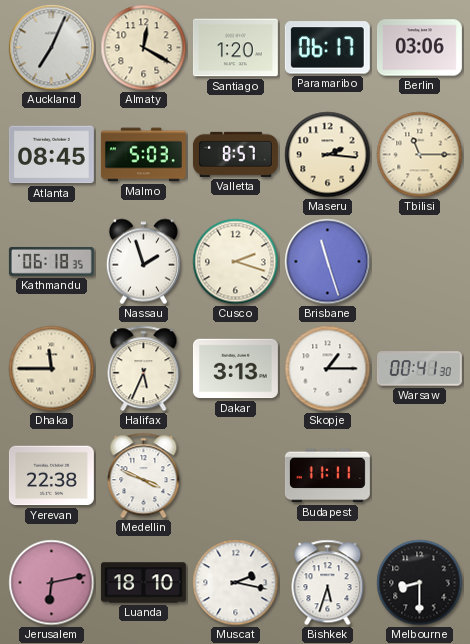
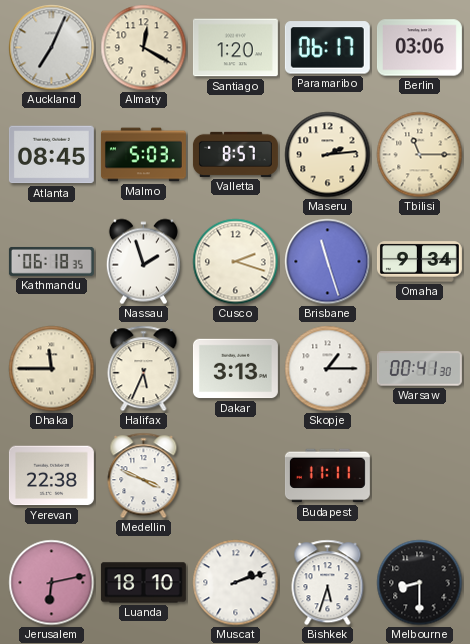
Maseru: 2:16 -> 2:14
Omaha: none -> 9:34
Muscat: 2:17 -> 2:12
